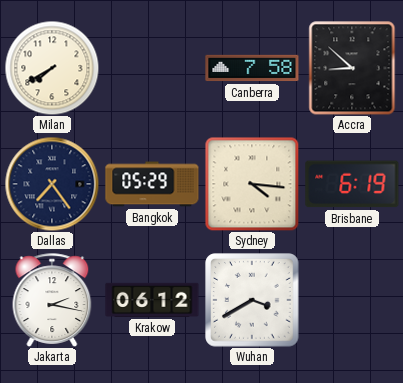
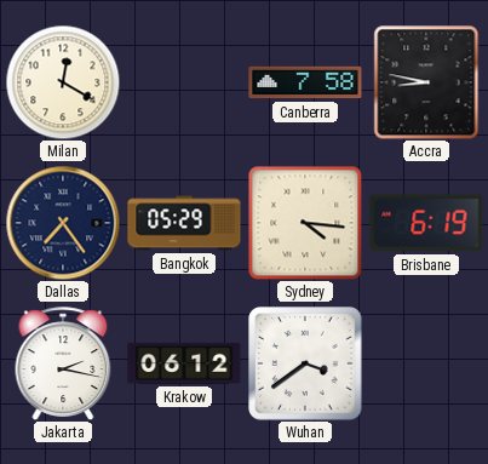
Milan: 7:40 -> 12:20
Accra: 8:52 -> 8:47
Wuhan: 3:40 -> 3:39
